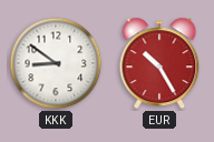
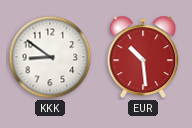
EUR: 10:25 -> 10:29
